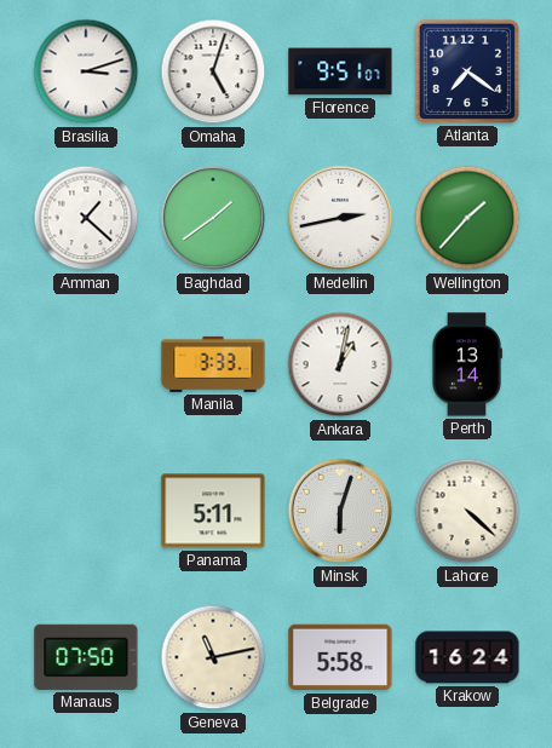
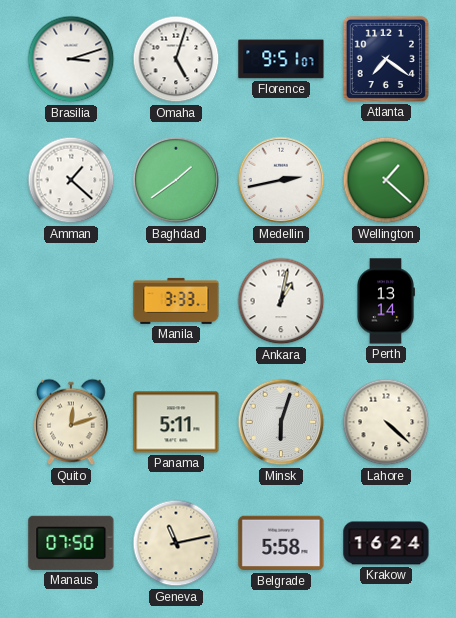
Wellington: 1:37 -> 1:22
Quito: none -> 12:12
